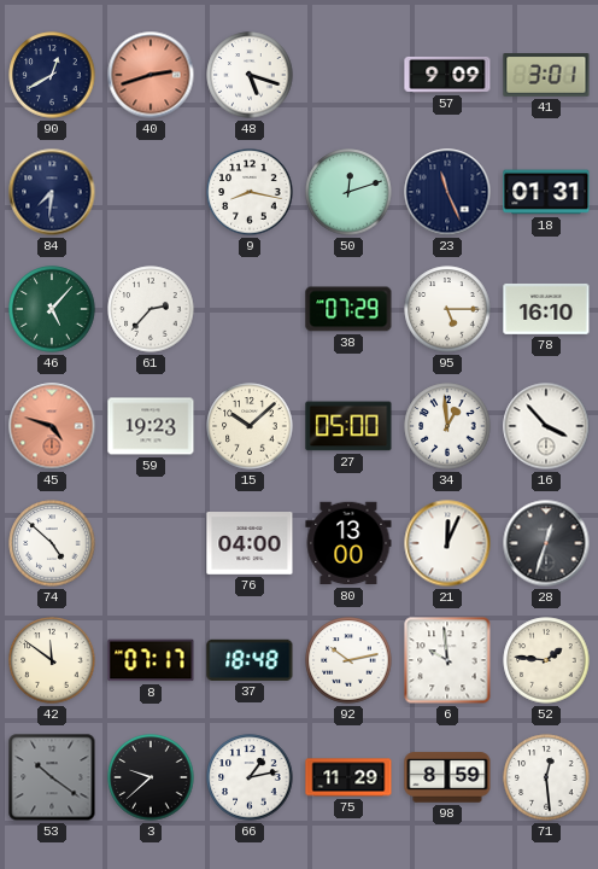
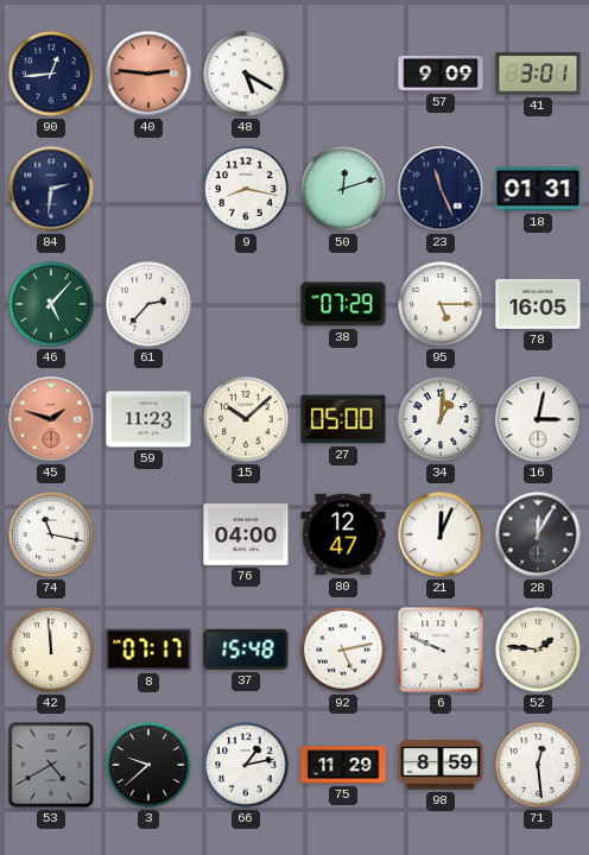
90: 12:40 -> 12:44
40: 2:42 -> 2:46
48: 5:18 -> 5:20
84: 7:31 -> 2:31
78: 16:10 -> 16:05
45: 4:48 -> 1:48
59: 19:23 -> 11:23
34: 12:59 -> 1:01
16: 3:53 -> 3:02
74: 4:52 -> 11:17
80: 13:00 -> 12:47
28: 12:33 -> 12:05
42: 11:51 -> 11:59
37: 18:48 -> 15:48
92: 10:13 -> 5:13
6: 9:59 -> 9:49
53: 10:21 -> 4:40
